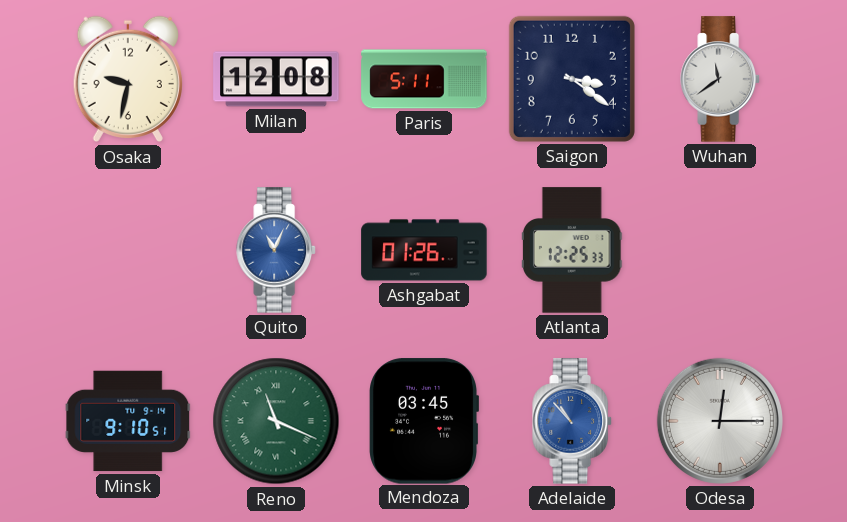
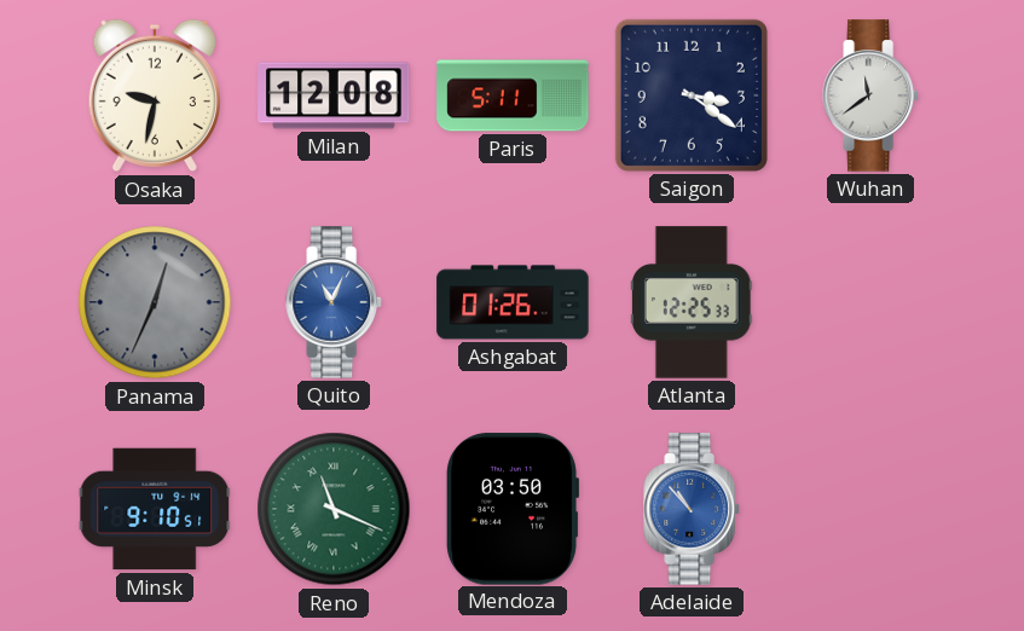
Panama: none -> 12:34
Mendoza: 03:45 -> 03:50
Odesa: 12:15 -> none
